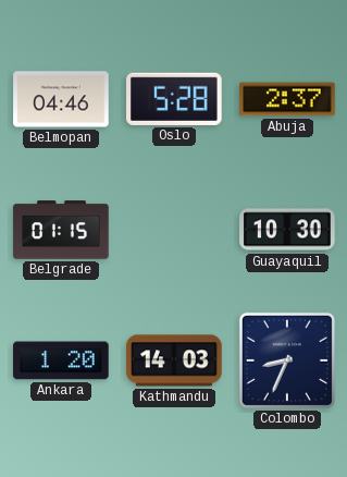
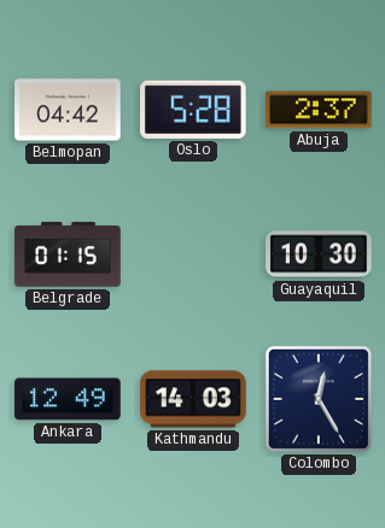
Belmopan: 04:46 -> 04:42
Ankara: 1:20 -> 12:49
Colombo: 8:34 -> 12:25
